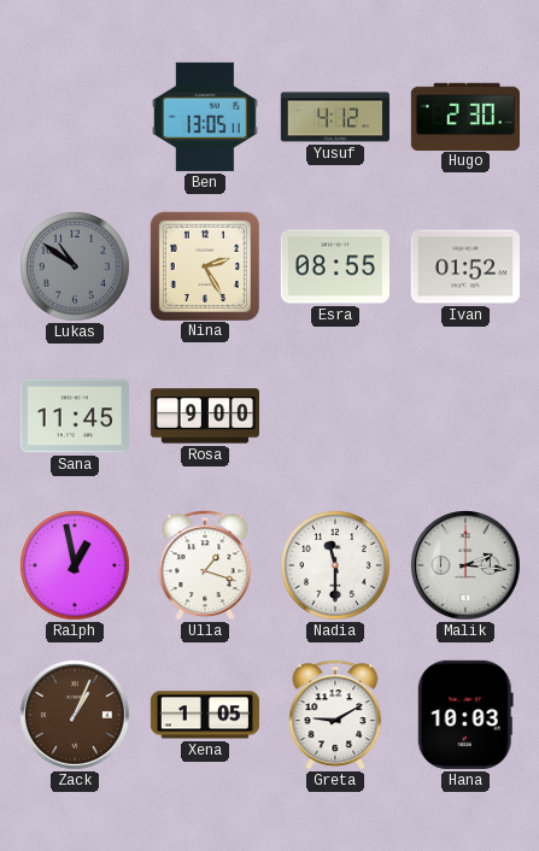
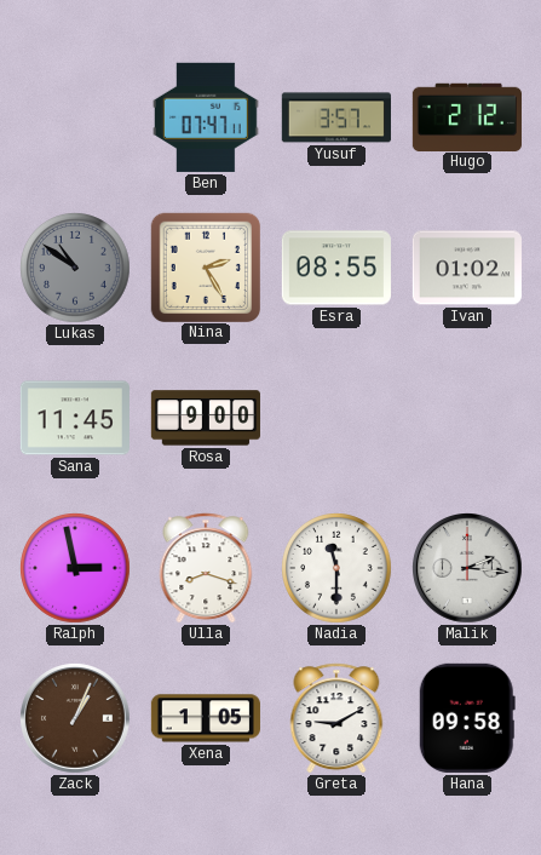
Ben: 13:05 -> 07:47
Yusuf: 4:12 -> 3:57
Hugo: 2:30 -> 2:12
Ivan: 01:52 -> 01:02
Ralph: 12:58 -> 2:58
Ulla: 1:18 -> 8:18
Hana: 10:03 -> 09:58
